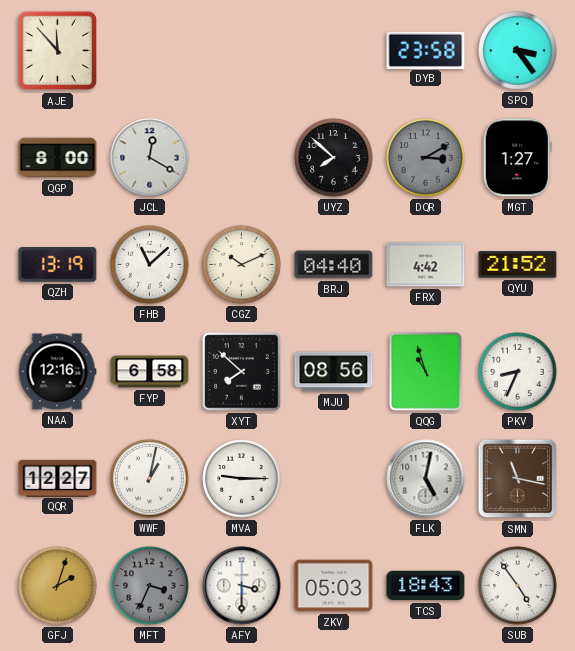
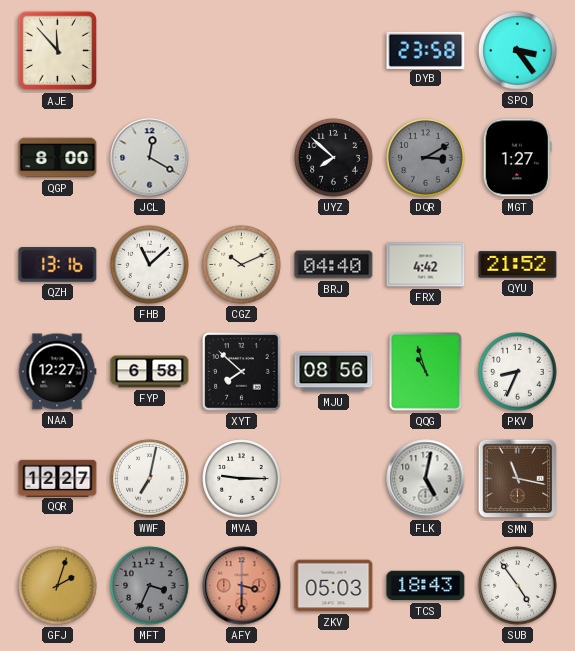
QZH: 13:19 -> 13:16
NAA: 12:16 -> 12:27
WWF: 1:02 -> 7:02
AFY dial: white -> salmon
